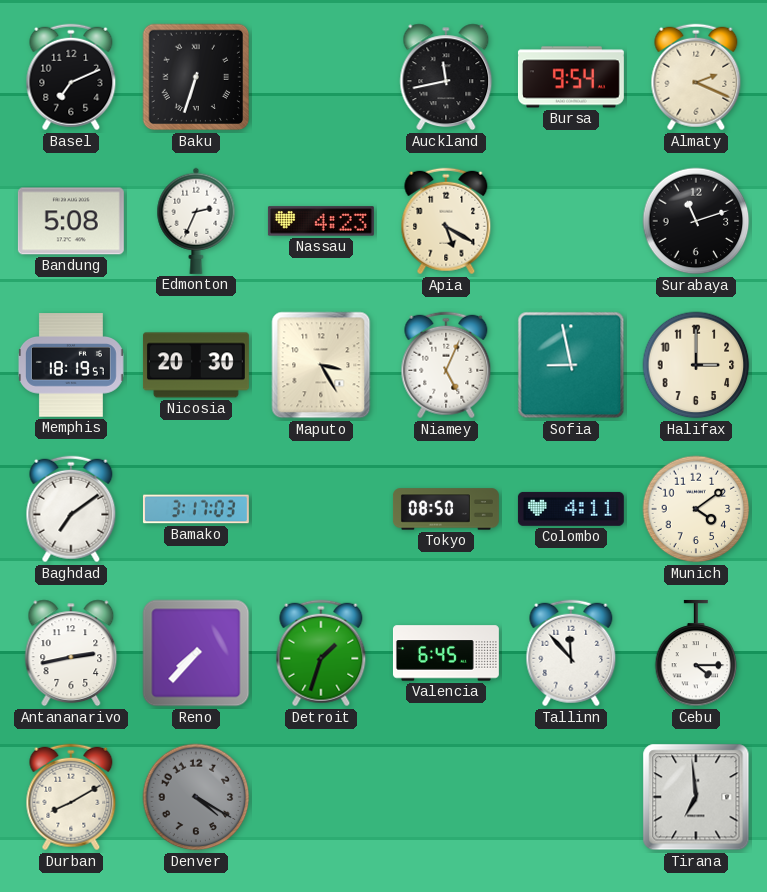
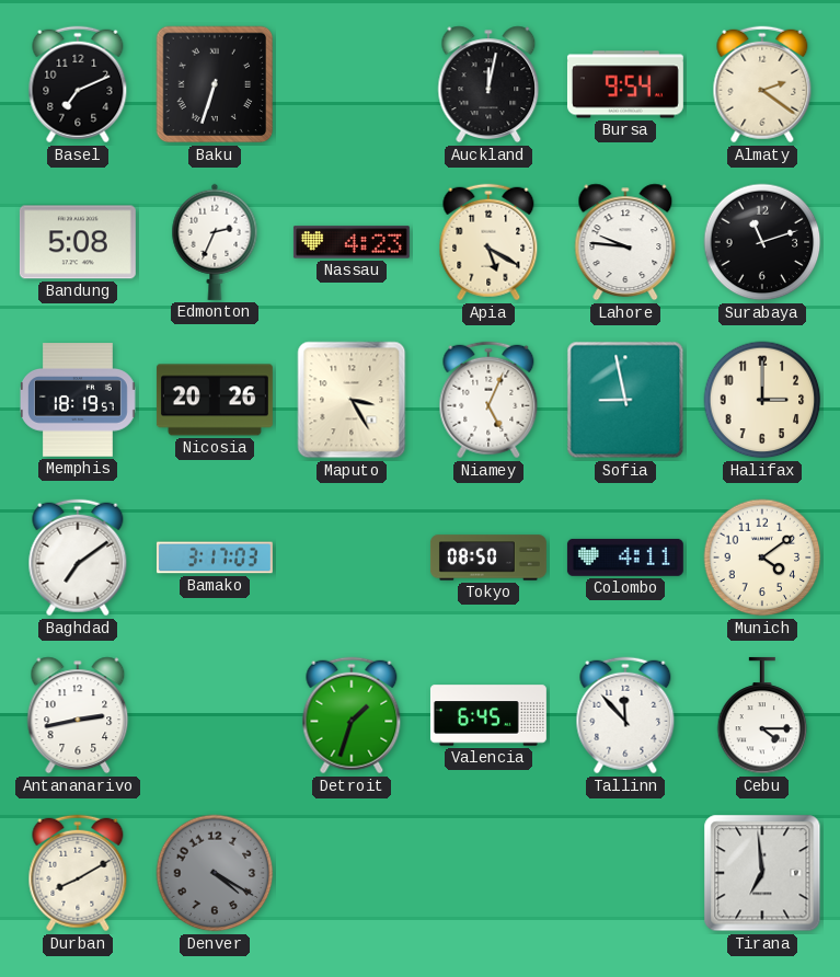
Auckland: 11:43 -> 12:02
Almaty: 2:19 -> 2:21
Lahore: none -> 9:46
Nicosia: 20:30 -> 20:26
Reno: 7:37 -> none
